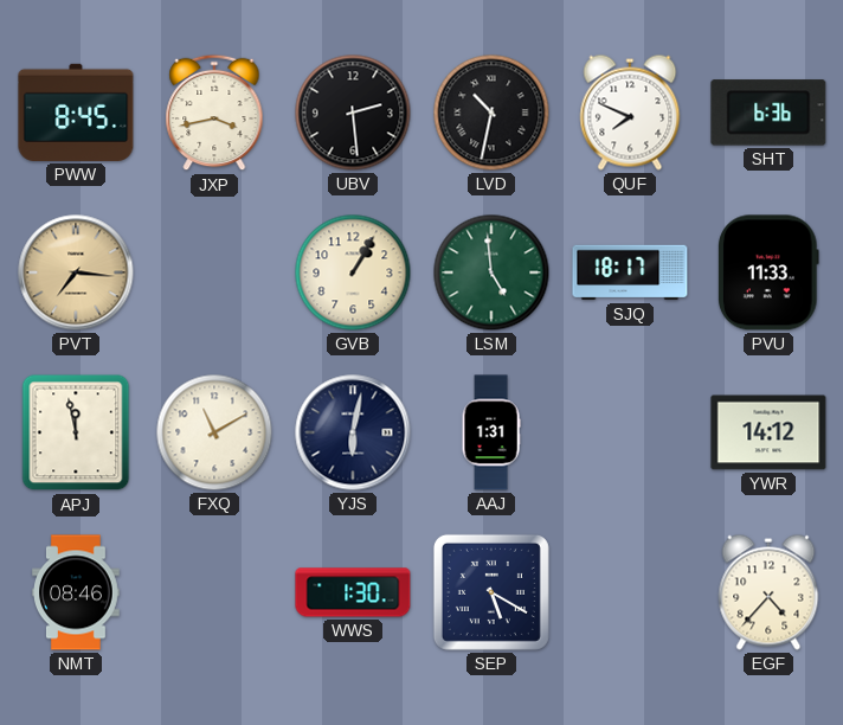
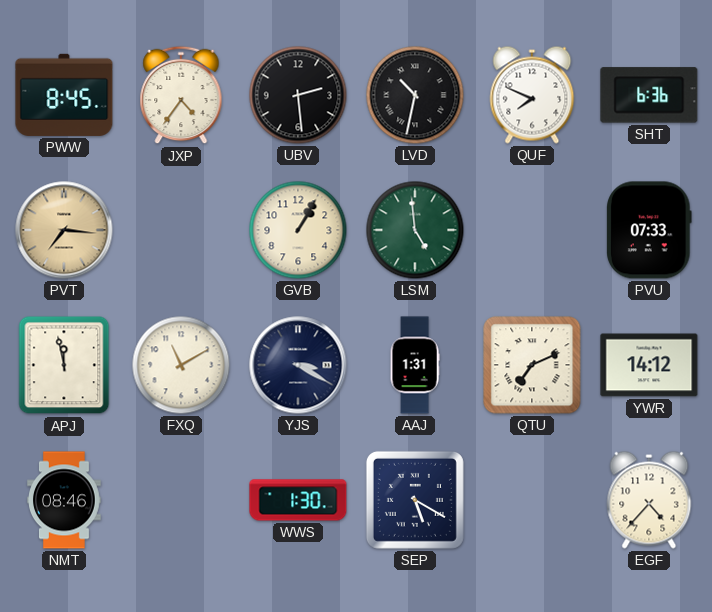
JXP: 3:43 -> 4:36
SJQ: 18:17 -> none
PVU: 11:33 -> 07:33
YJS: 6:02 -> 3:20
QTU: none -> 7:11
